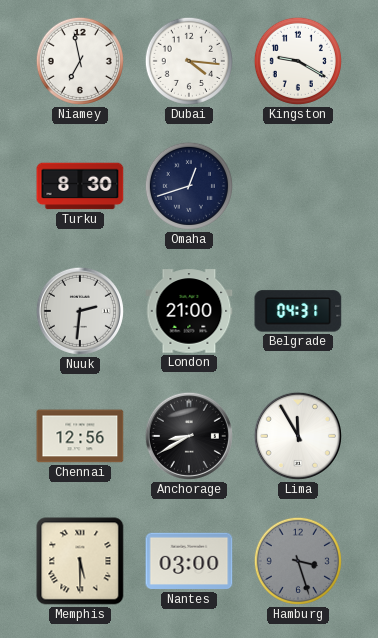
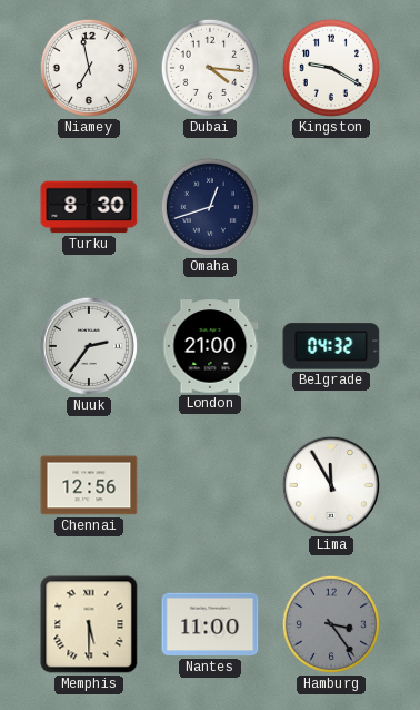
Nuuk: 2:31 -> 2:36
Belgrade: 04:31 -> 04:32
Anchorage: 8:40 -> none
Nantes: 03:00 -> 11:00
Hamburg: 3:27 -> 3:24
